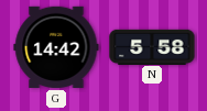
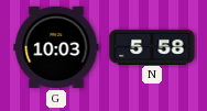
G: 14:42 -> 10:03
